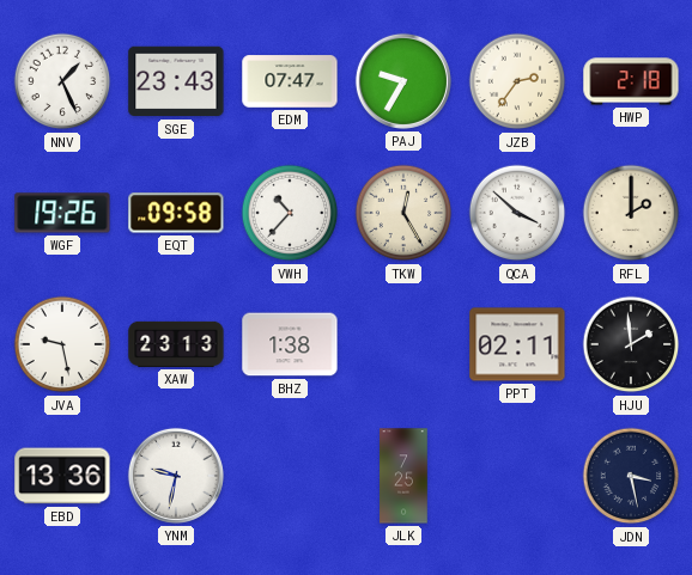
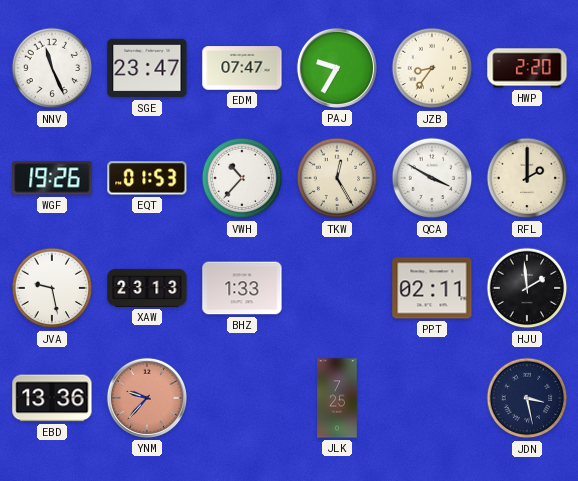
NNV: 1:26 -> 11:26
SGE: 23:43 -> 23:47
JZB: 2:36 -> 8:36
HWP: 2:18 -> 2:20
EQT: 09:58 -> 01:53
QCA: 3:52 -> 3:50
BHZ: 1:38 -> 1:33
YNM: 9:32 -> 9:37
YNM dial: white -> salmon
